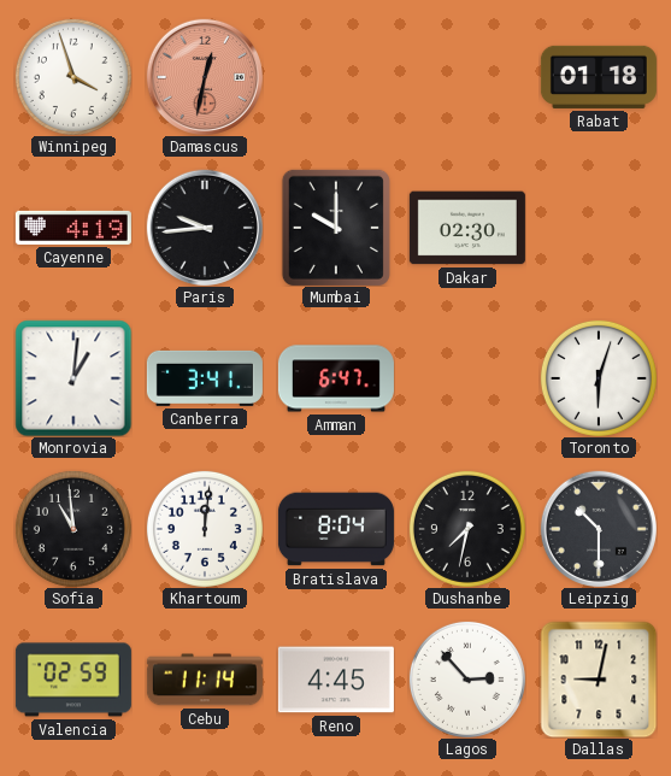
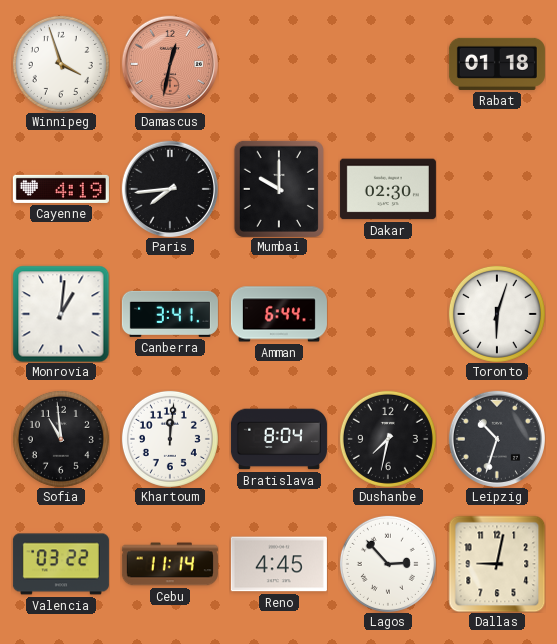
Paris: 9:44 -> 7:44
Amman: 6:47 -> 6:44
Leipzig: 10:30 -> 10:33
Valencia: 02:59 -> 03:22
